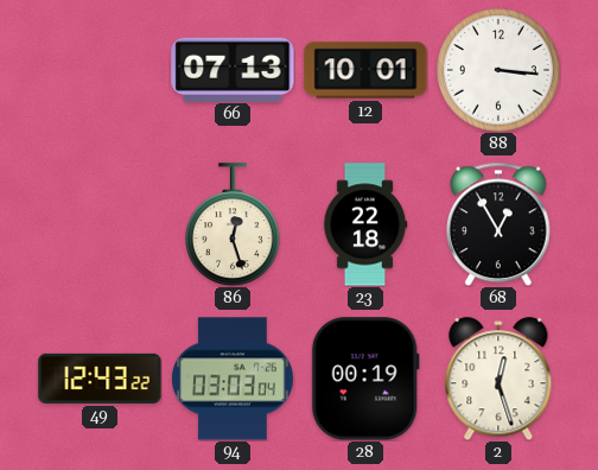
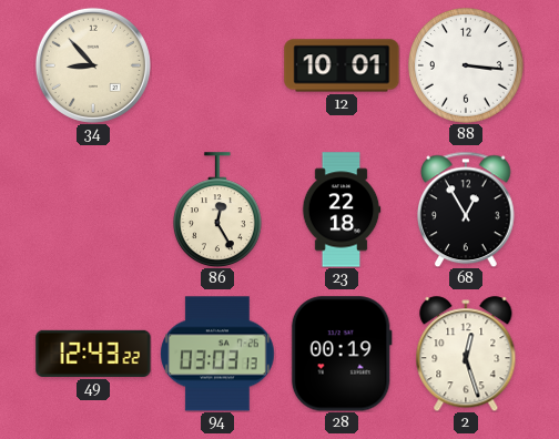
34: none -> 8:53
66: 07:13 -> none
86: 12:27 -> 12:25
94: 03:03:04 -> 03:03:13
